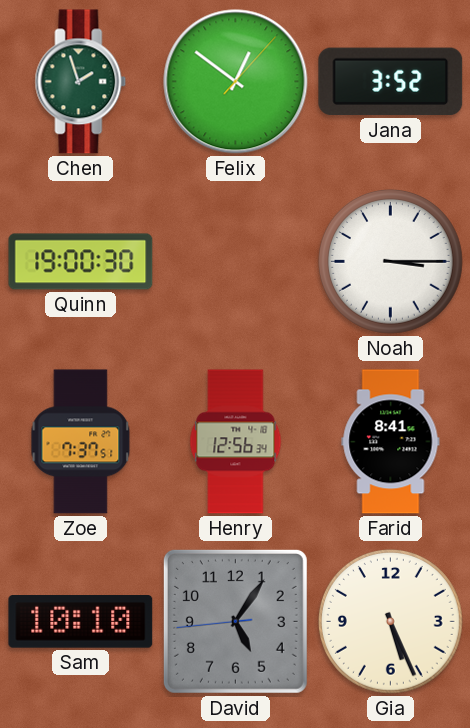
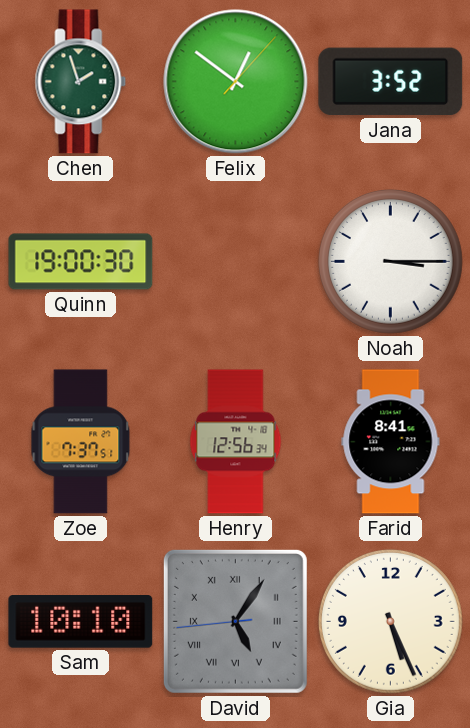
David numerals: Arabic -> Roman
